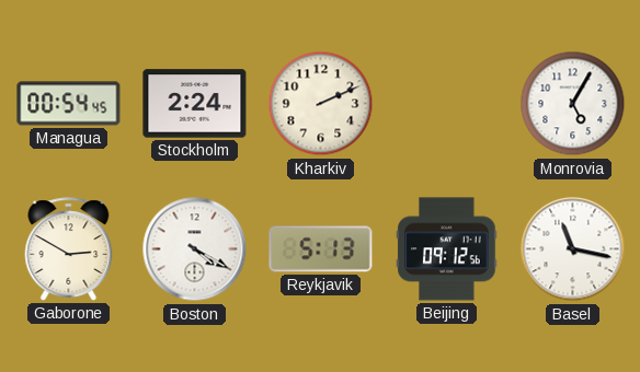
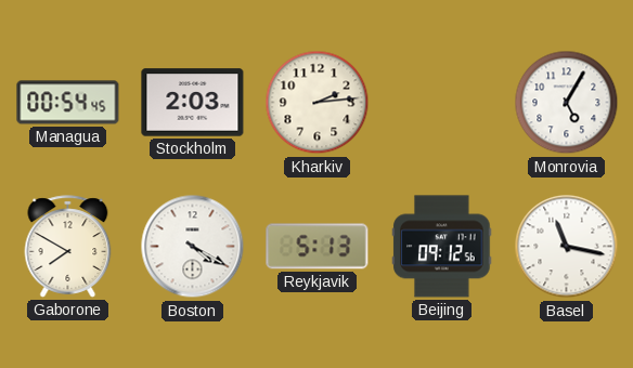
Stockholm: 2:24 -> 2:03
Kharkiv: 2:11 -> 2:14
Gaborone: 2:50 -> 7:50
